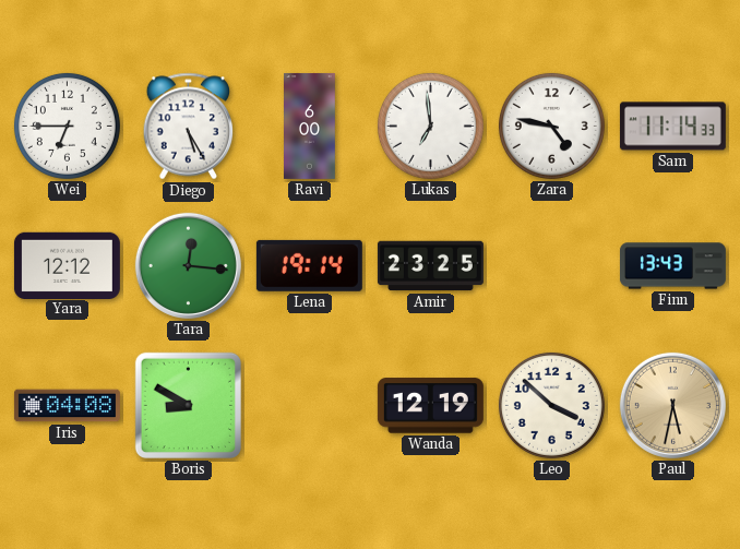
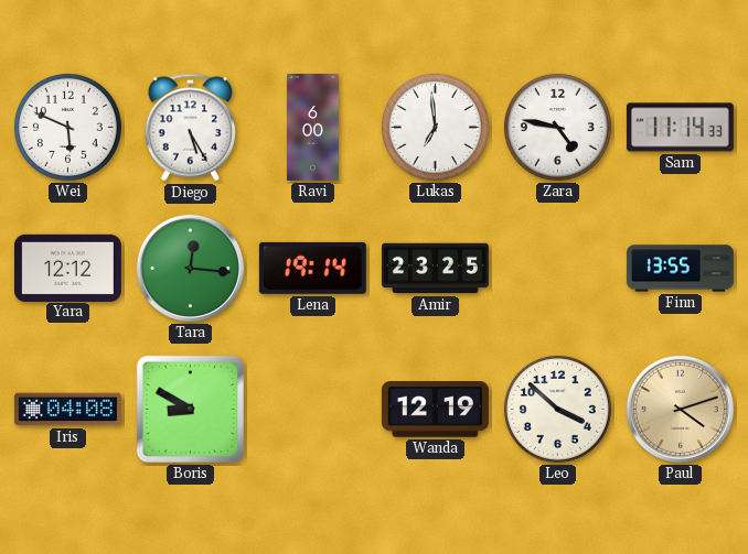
Wei: 6:45 -> 5:49
Finn: 13:43 -> 13:55
Paul: 5:32 -> 4:12
